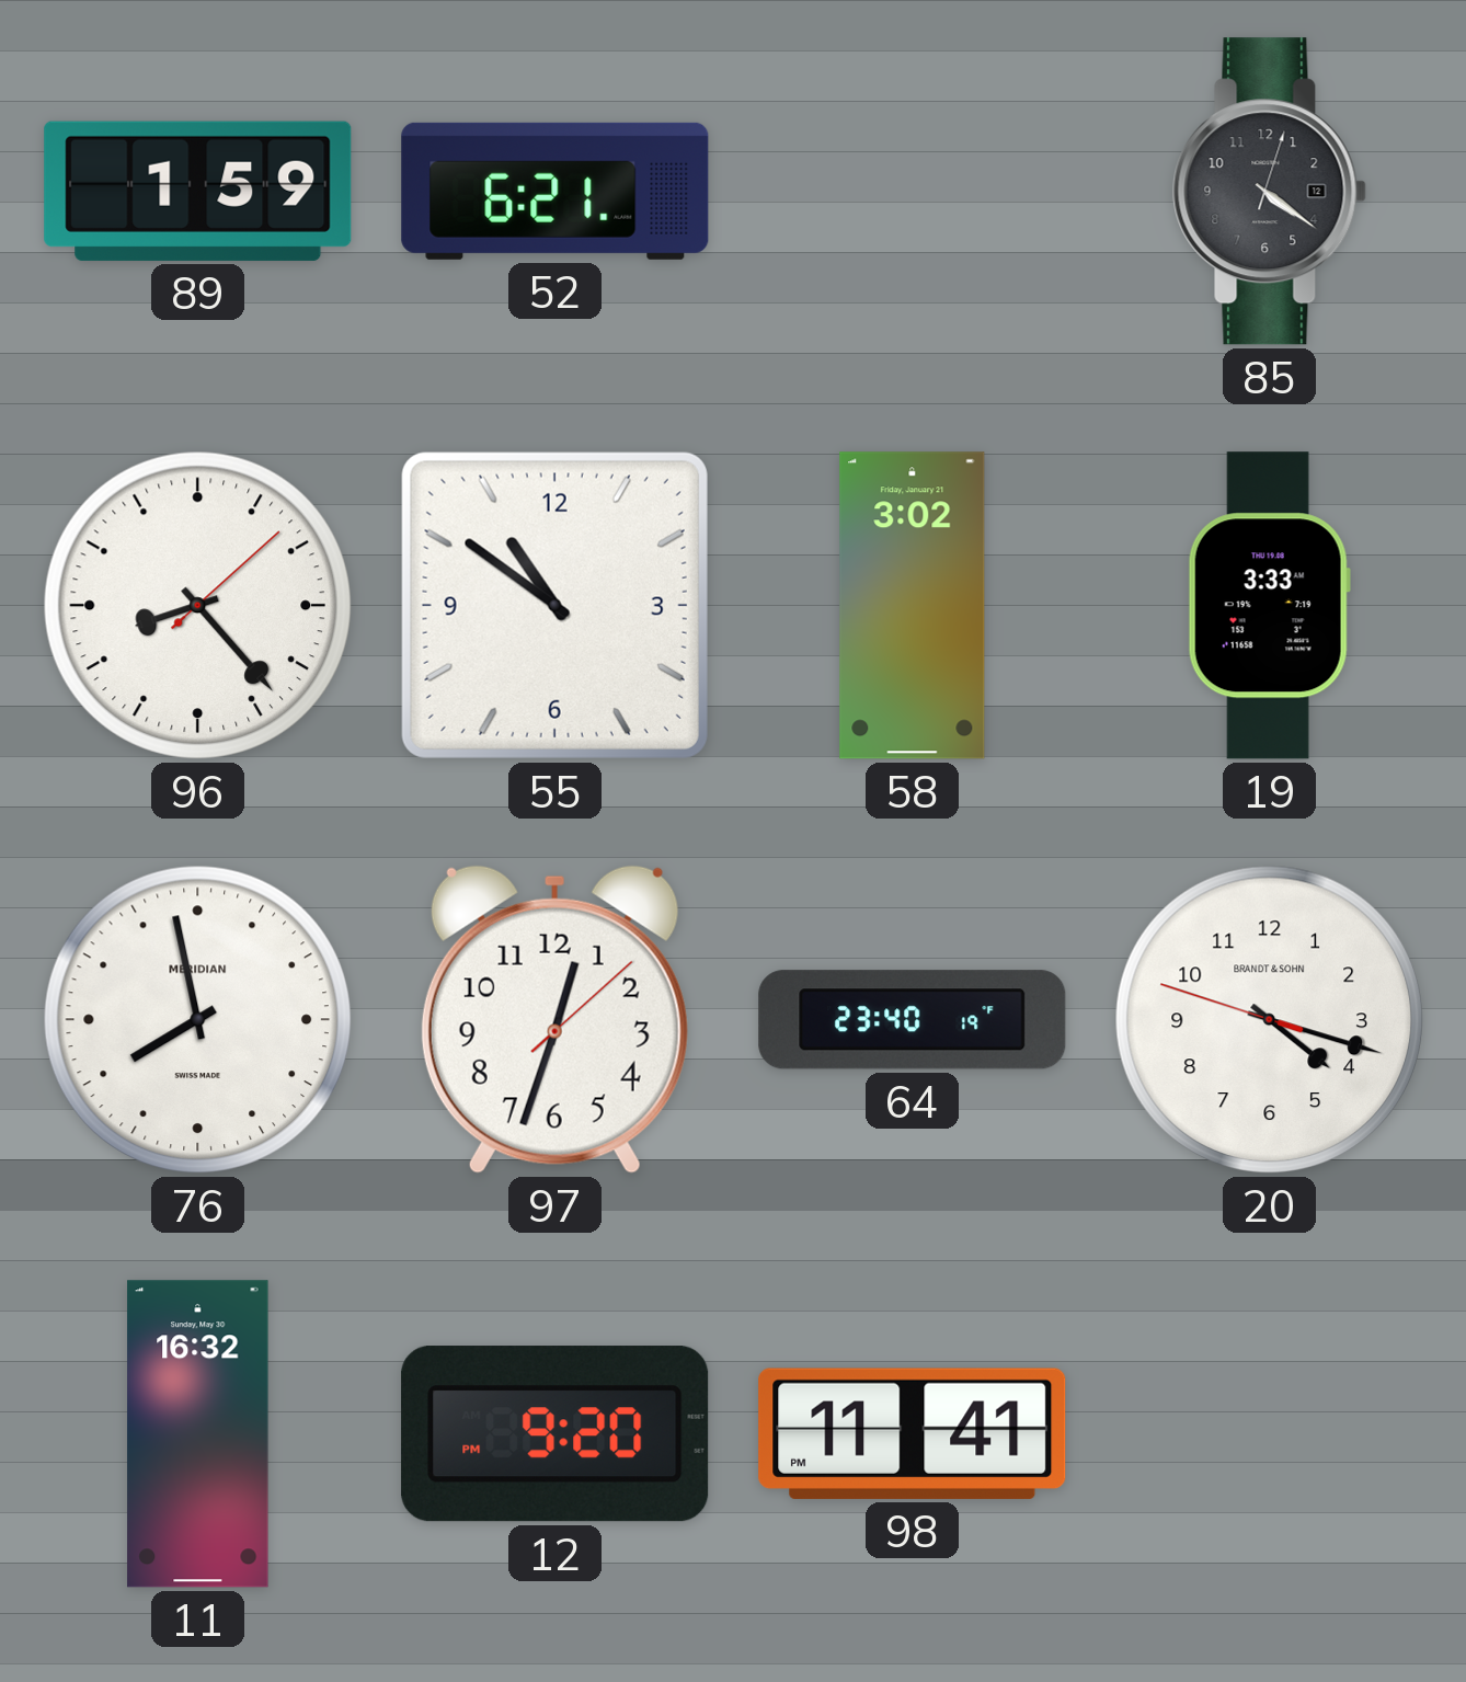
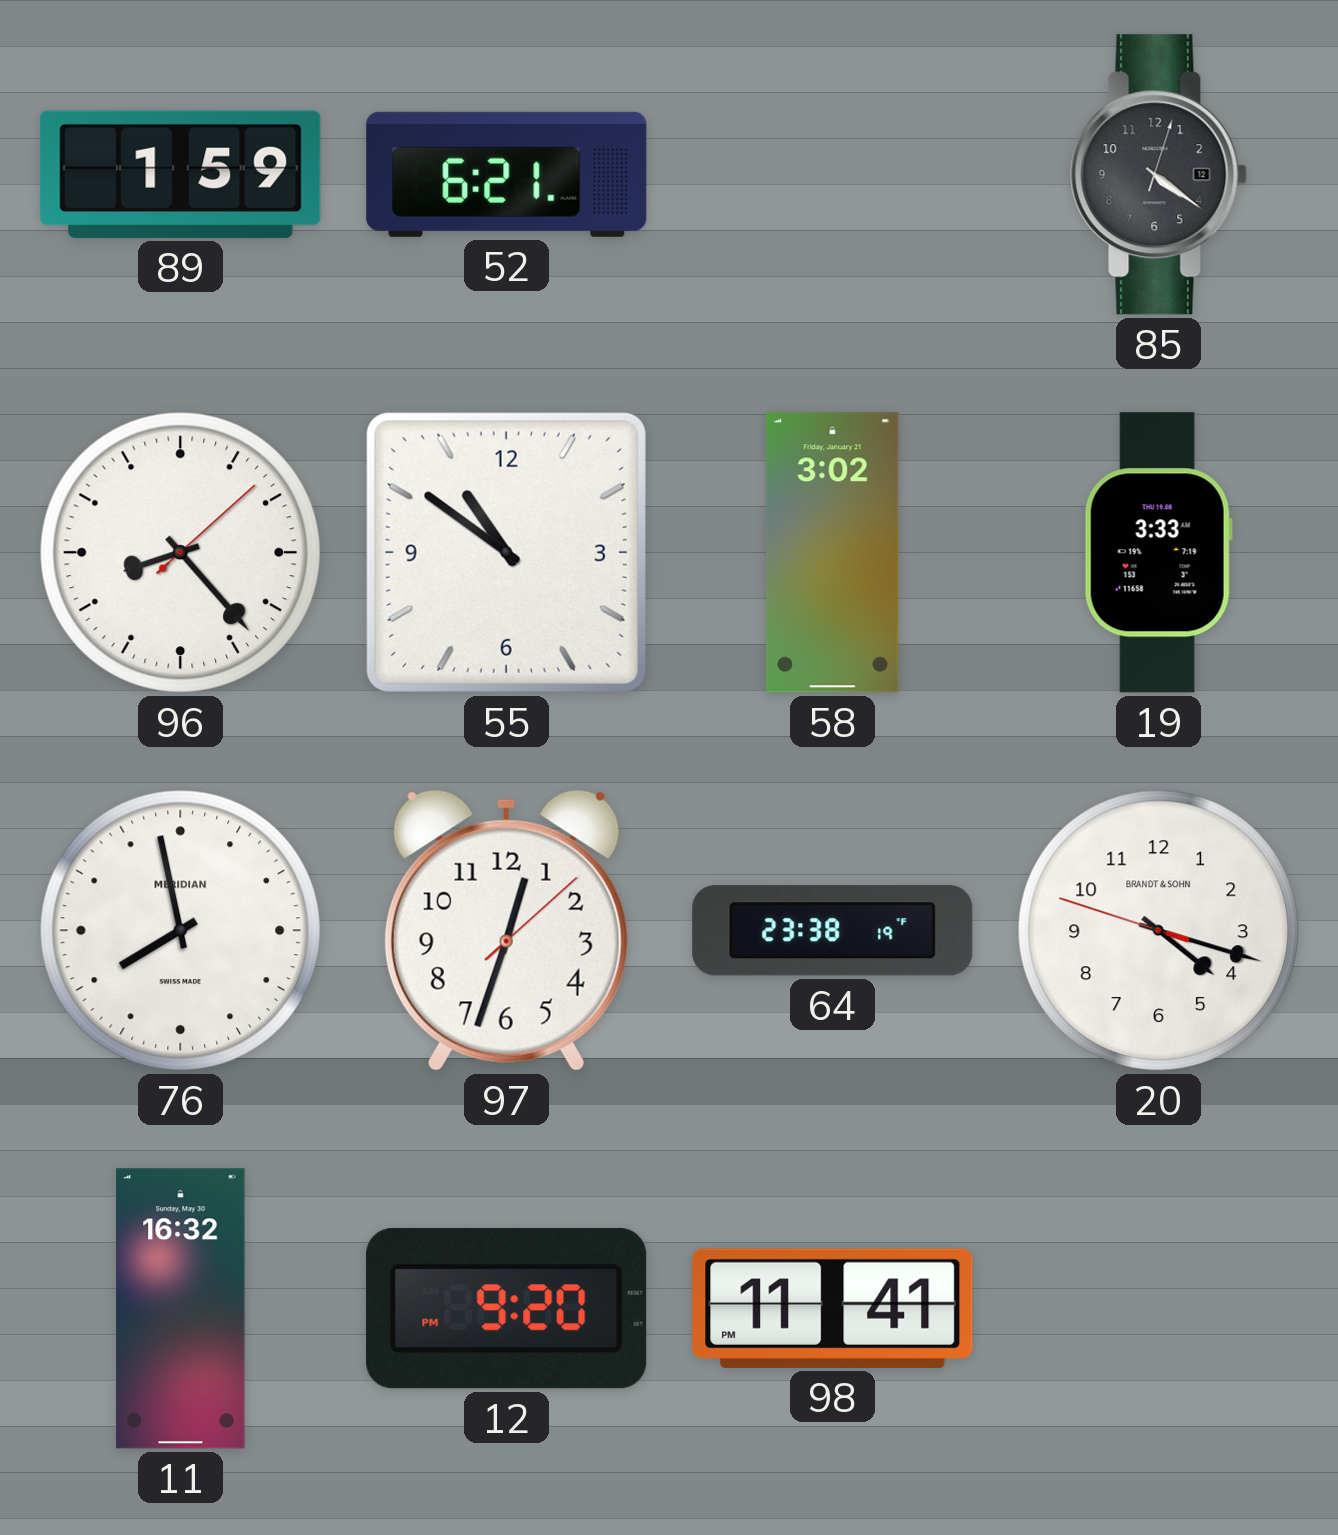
64: 23:40 -> 23:38
